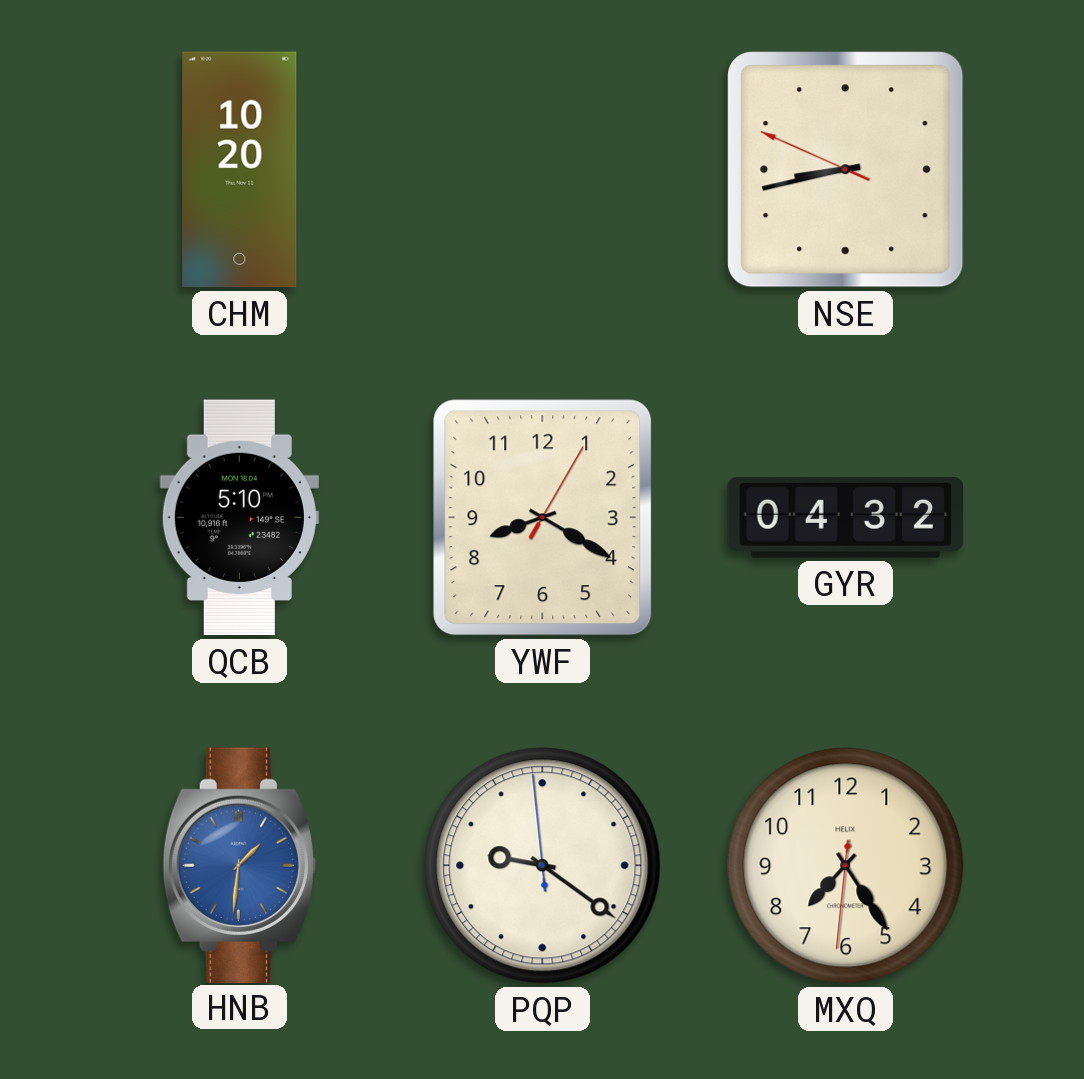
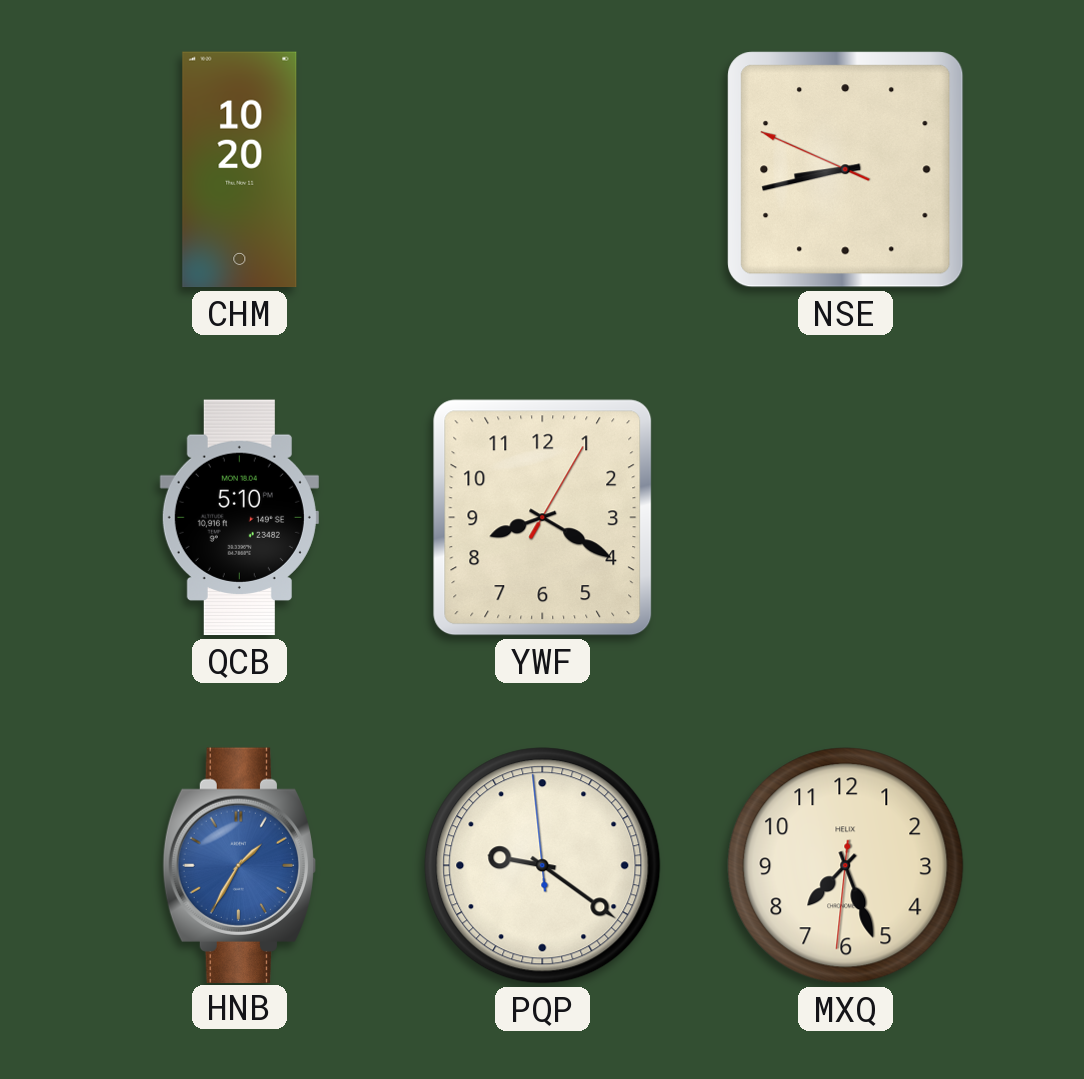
GYR: 04:32 -> none
HNB: 1:31 -> 1:35
MXQ: 7:24 -> 7:26
